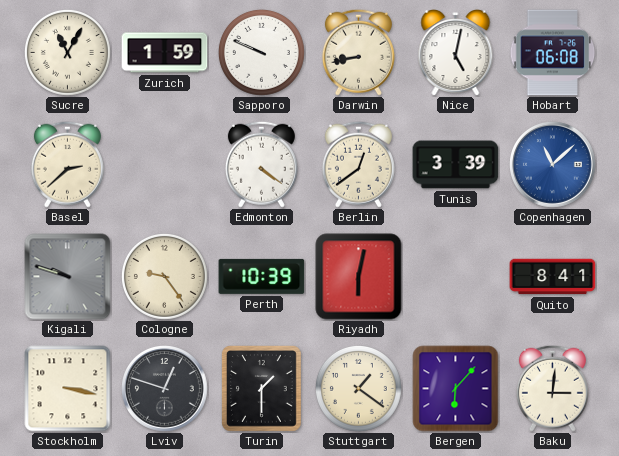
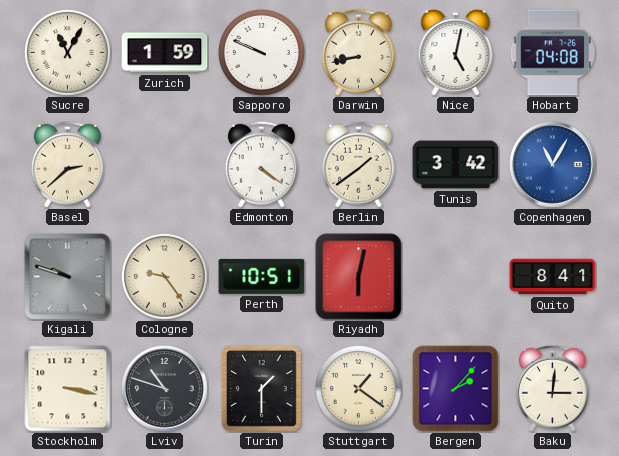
Hobart: 06:08 -> 04:08
Berlin: 12:39 -> 1:39
Tunis: 3:39 -> 3:42
Copenhagen: 11:08 -> 11:05
Perth: 10:39 -> 10:51
Lviv: 12:48 -> 10:48
Bergen: 6:07 -> 2:07
